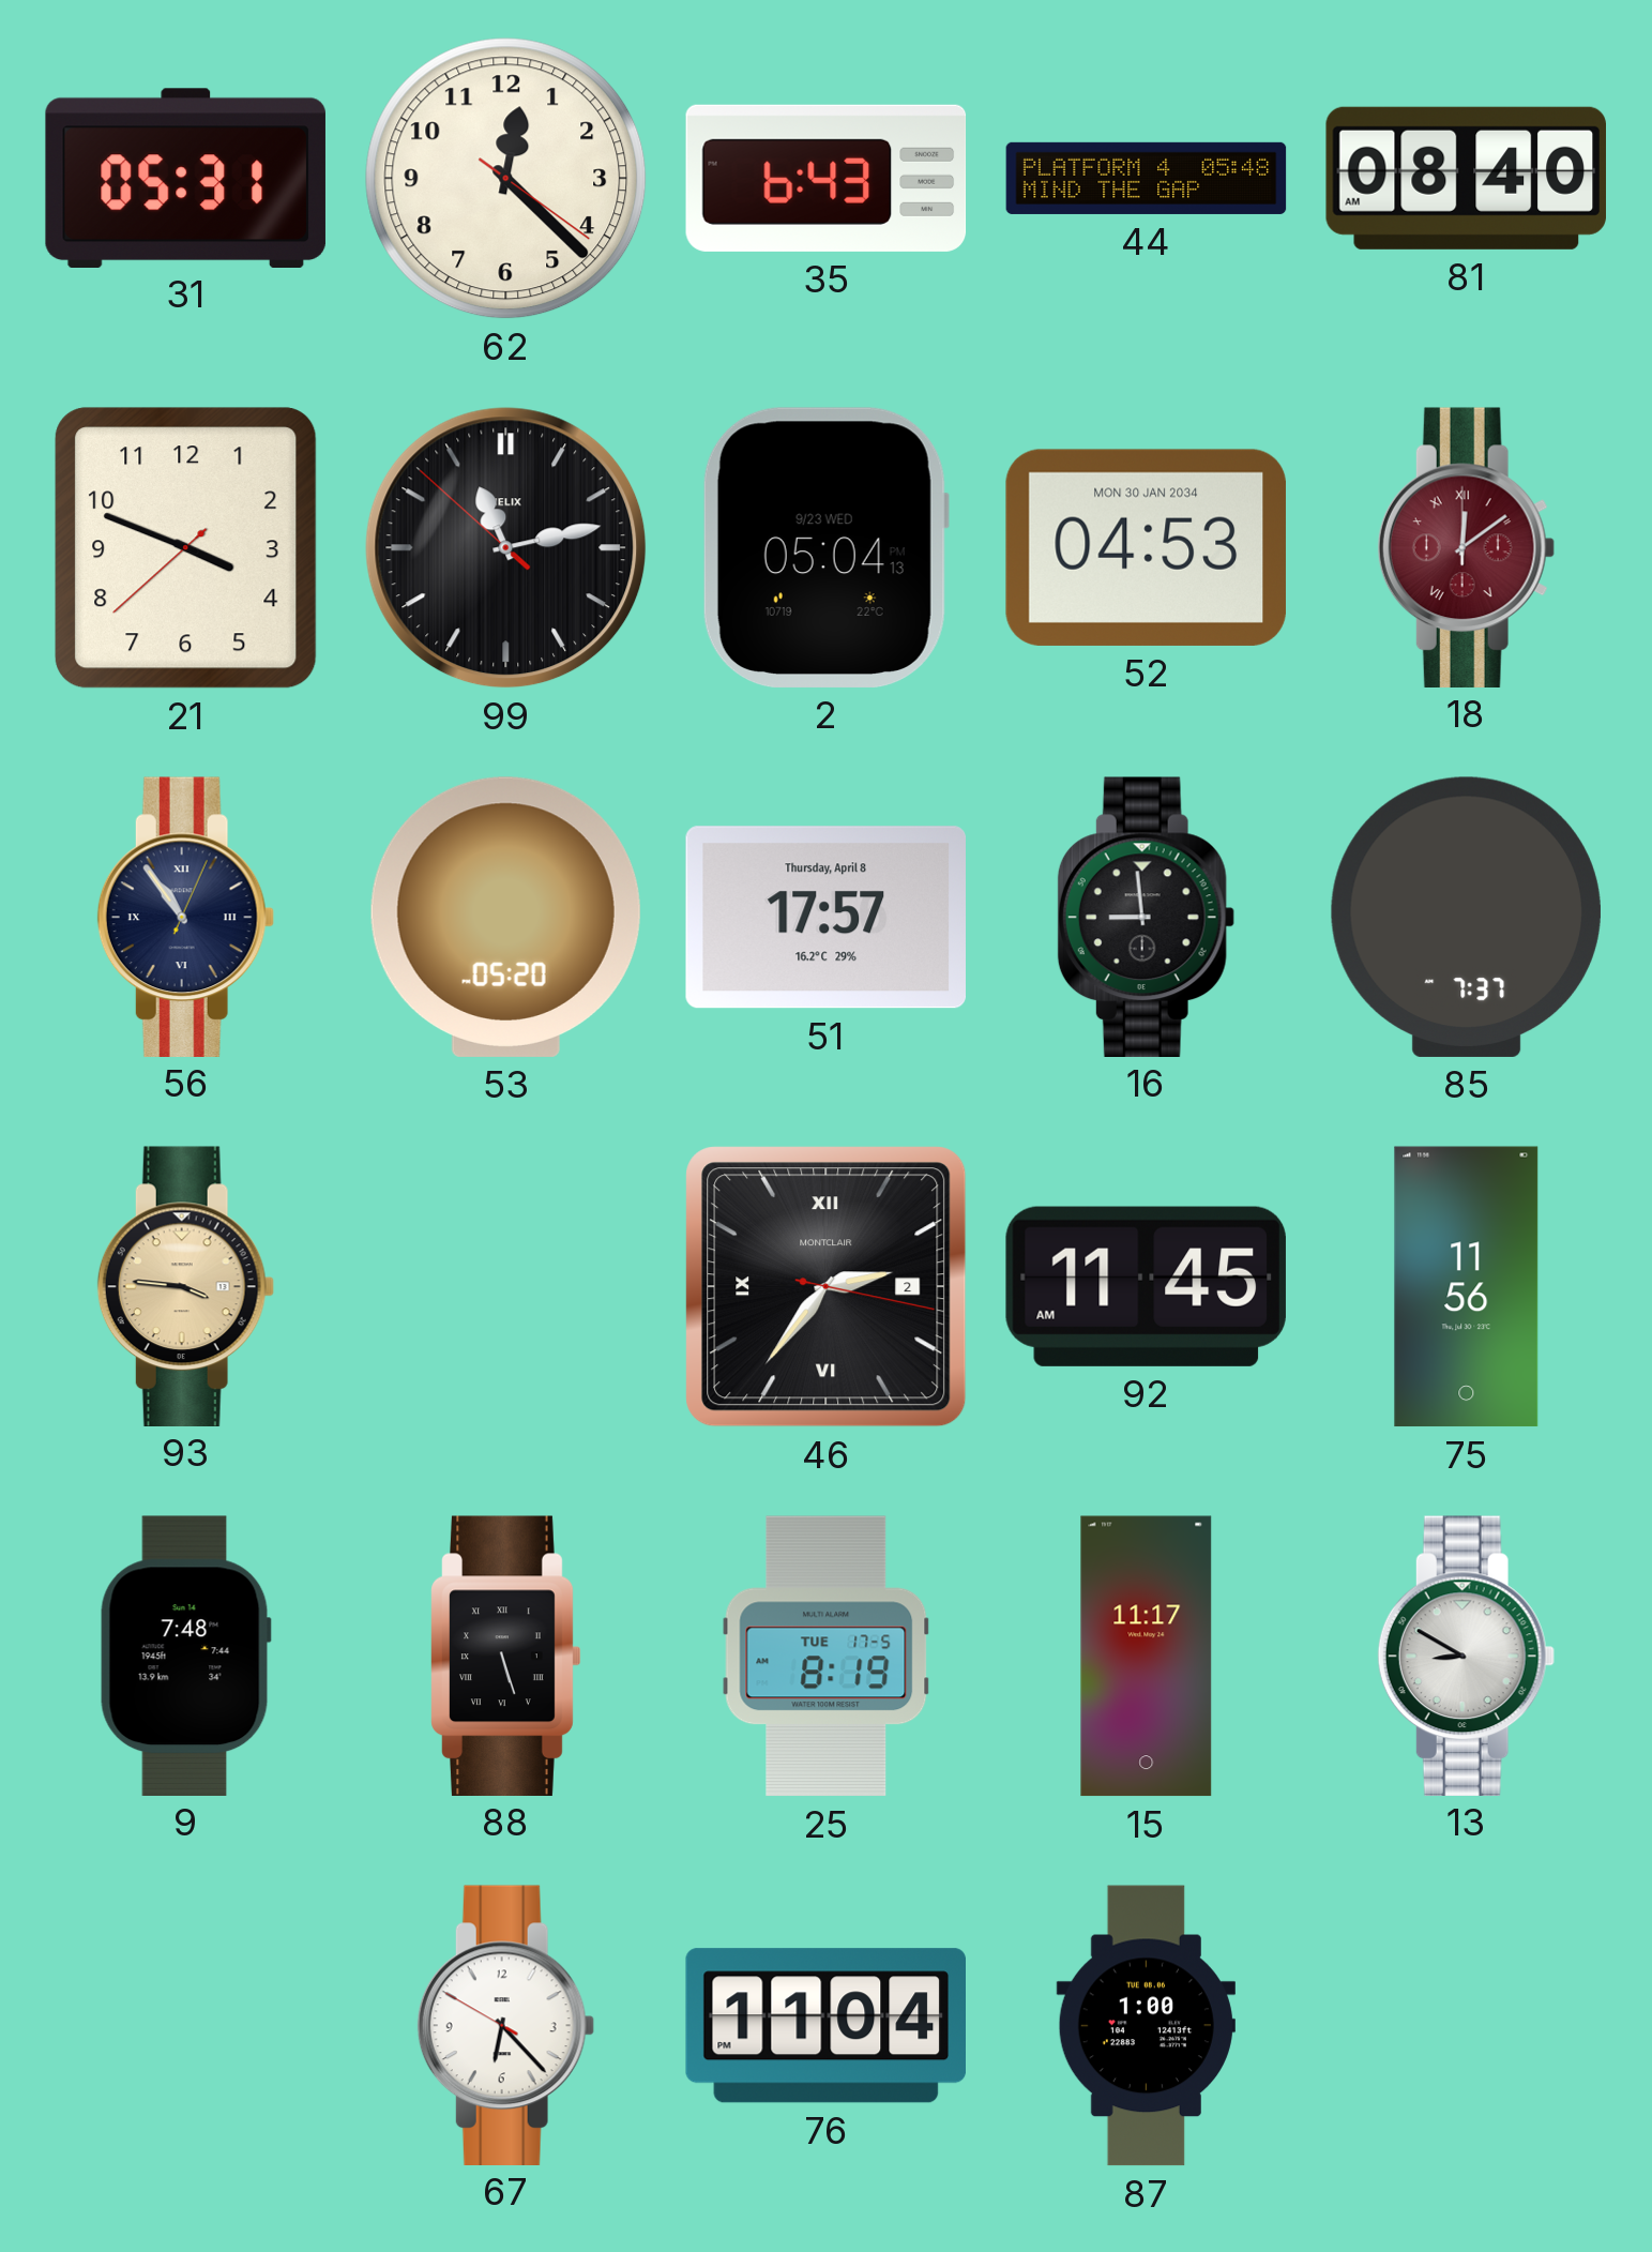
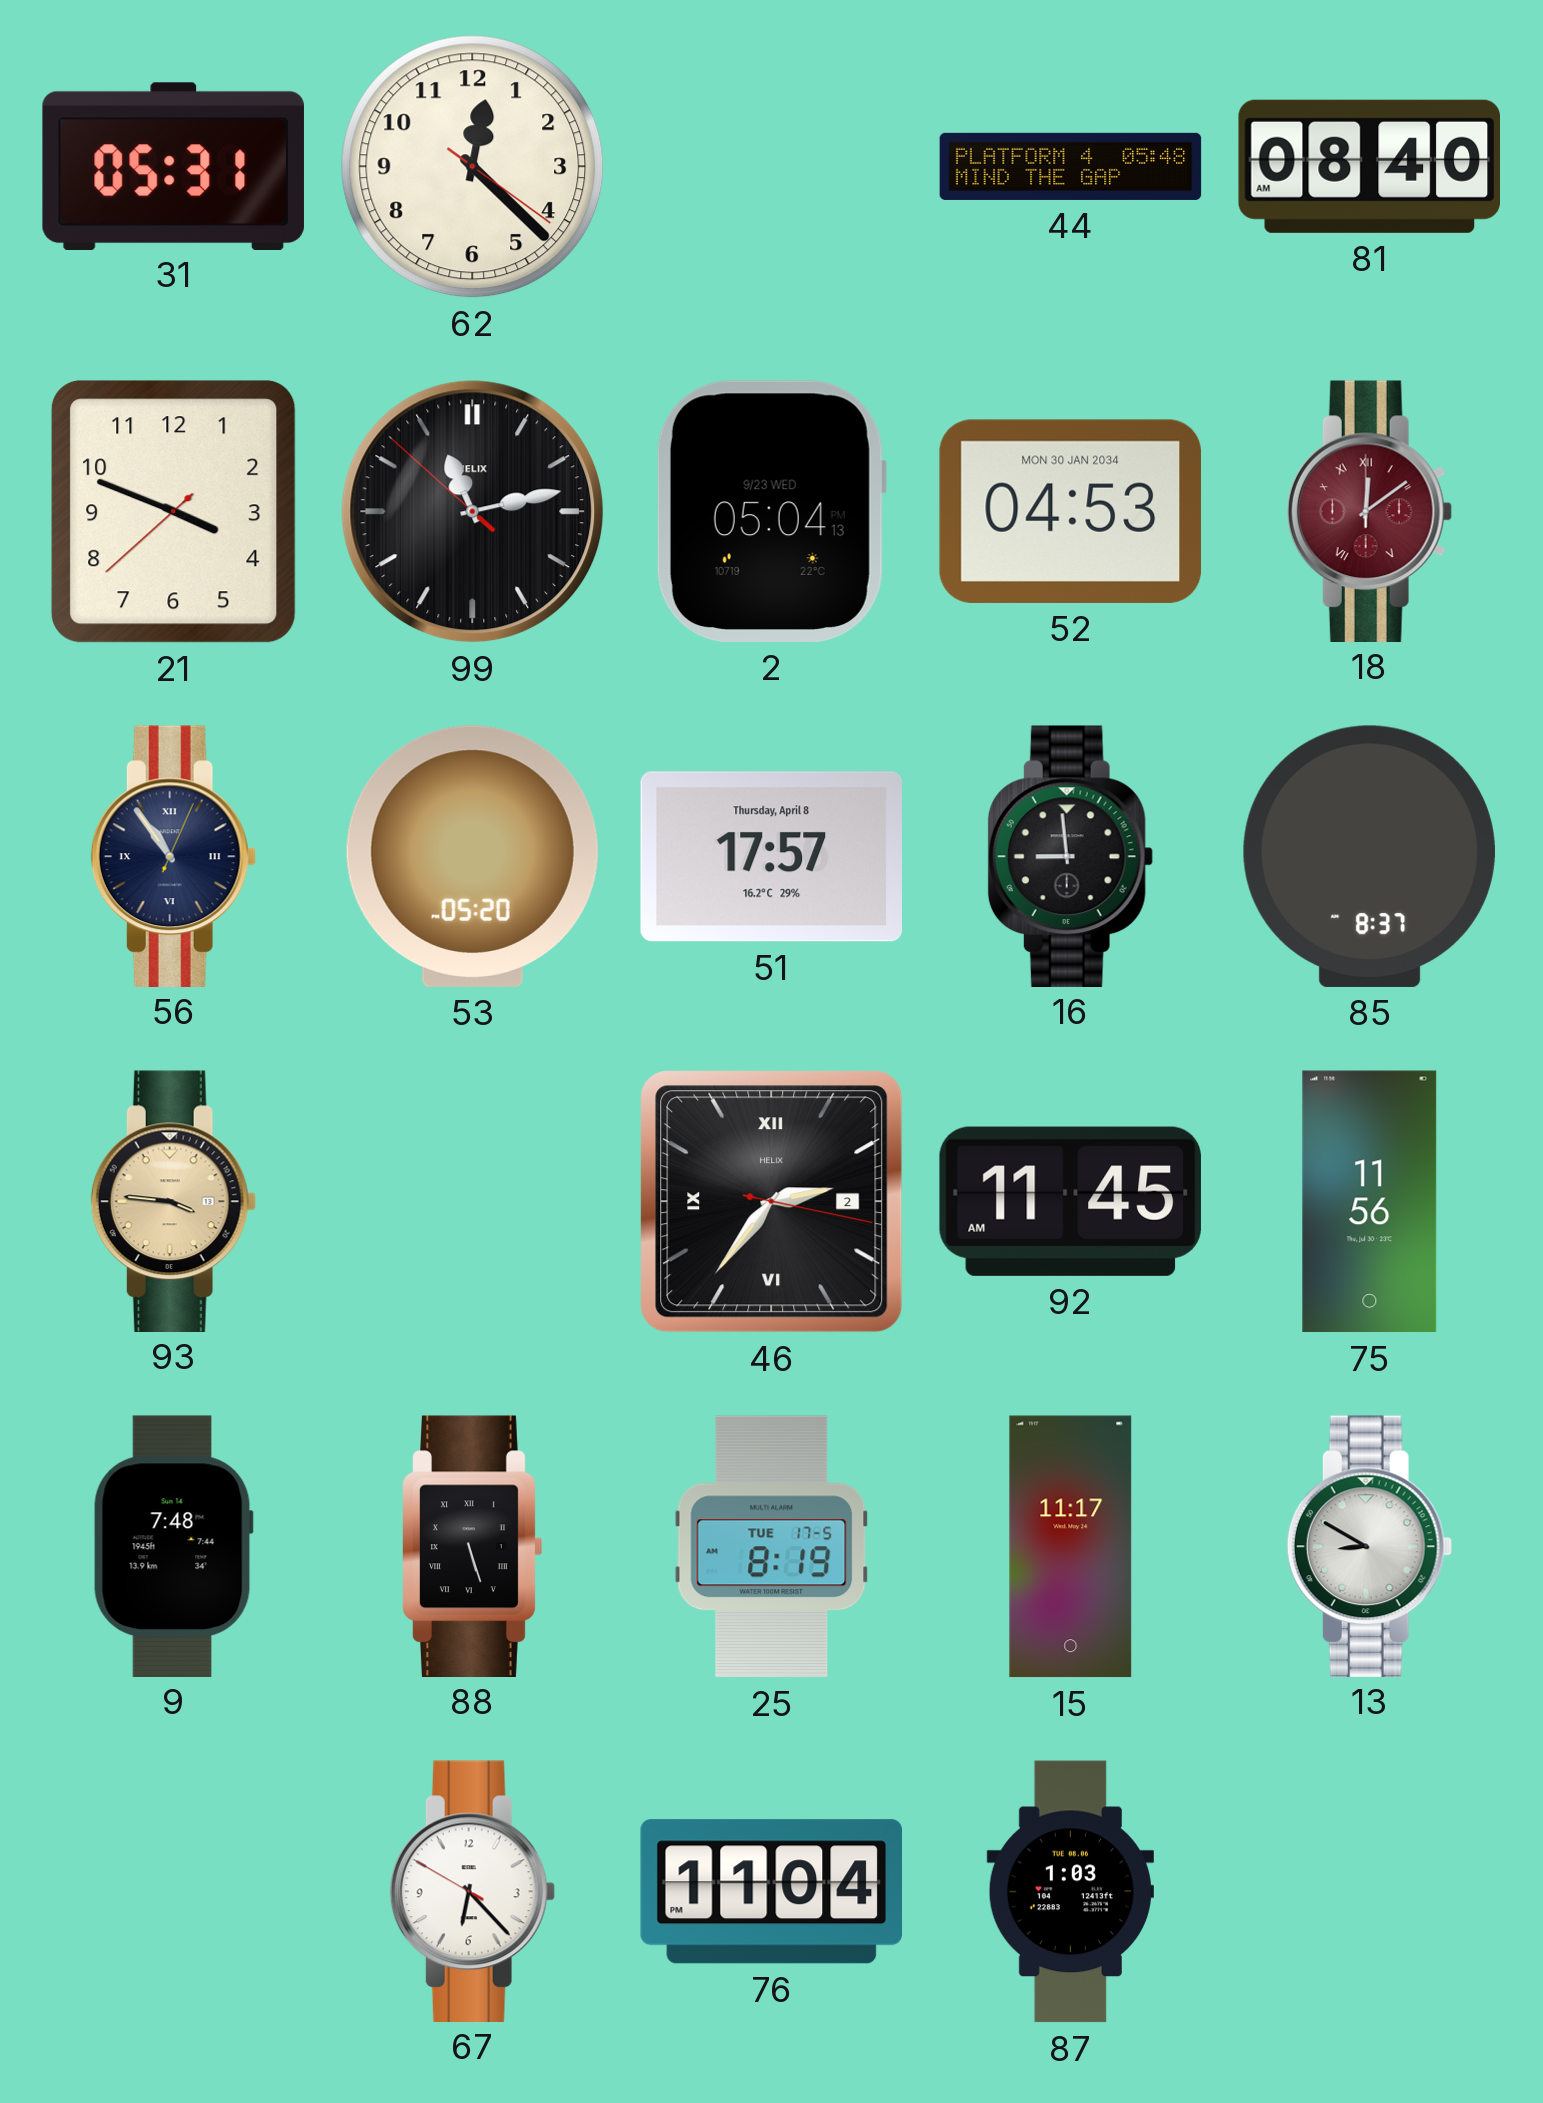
35: 6:43 -> none
85: 7:37 -> 8:37
46 brand: MONTCLAIR -> HELIX
87: 1:00 -> 1:03
